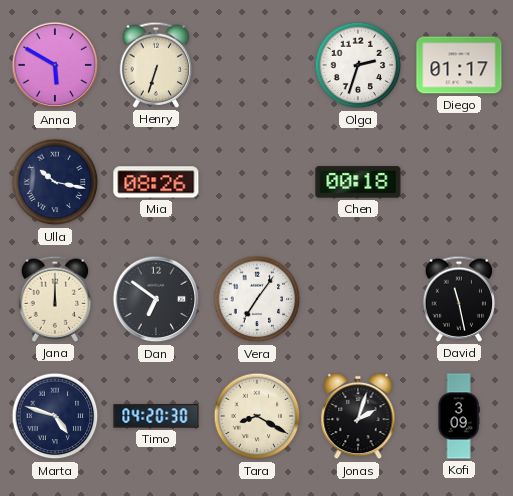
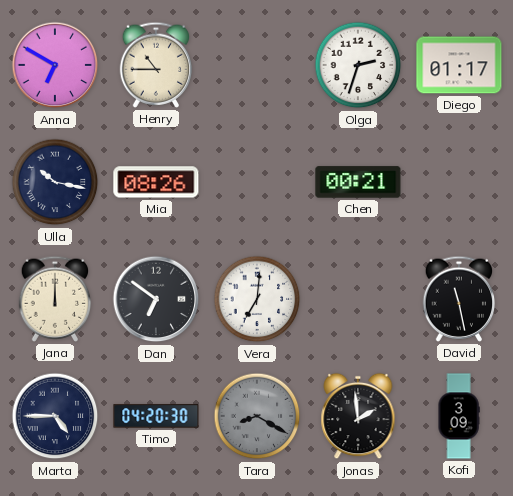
Anna: 5:50 -> 6:50
Henry: 6:33 -> 10:45
Chen: 00:18 -> 00:21
Vera: 7:06 -> 7:01
Marta: 4:48 -> 4:45
Tara dial: cream -> grey
Jonas: 2:03 -> 1:59
